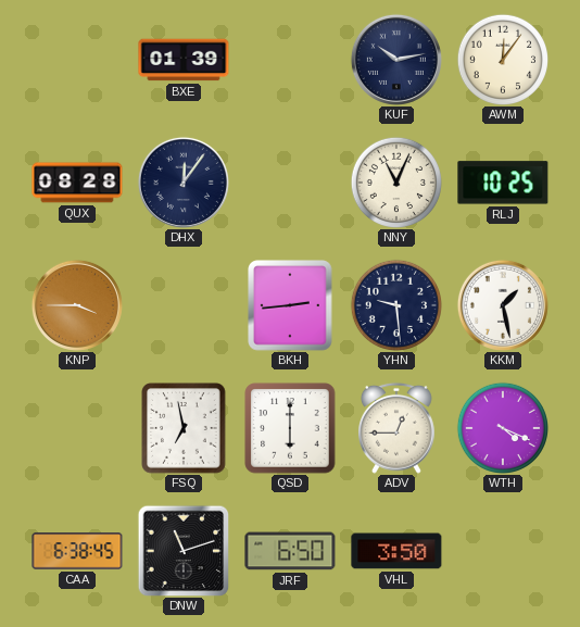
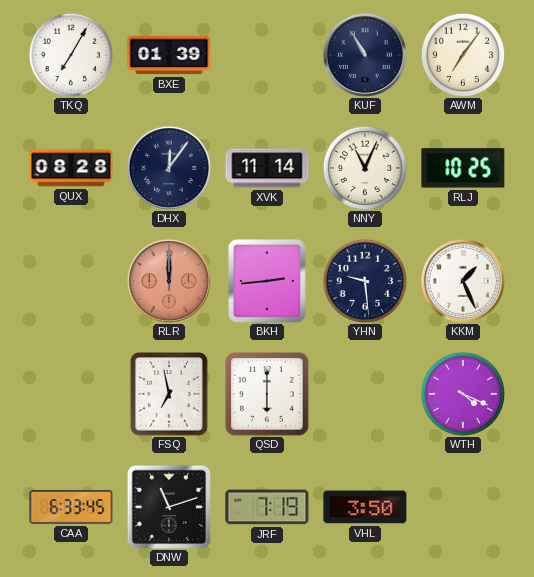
TKQ: none -> 7:05
KUF: 10:13 -> 10:55
AWM: 12:06 -> 7:06
XVK: none -> 11:14
KNP: 3:45 -> none
RLR: none -> 12:00
KKM: 1:28 -> 1:26
ADV: 12:45 -> none
CAA: 6:38 -> 6:33
JRF: 6:50 -> 7:19
